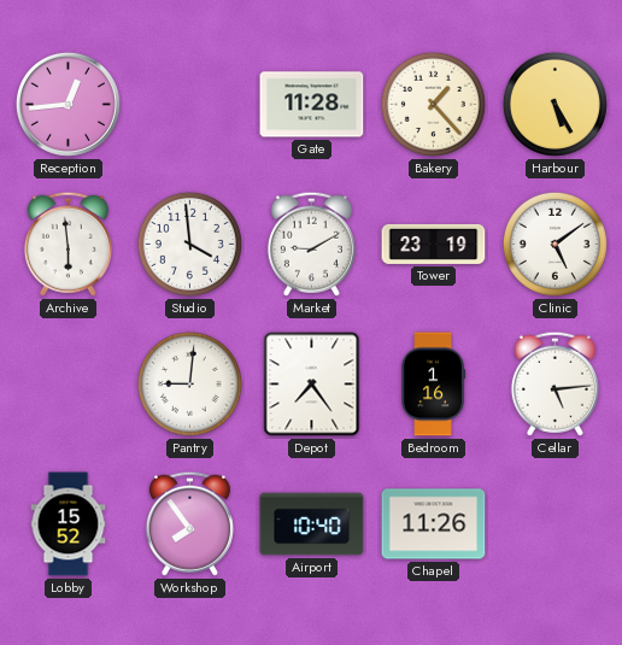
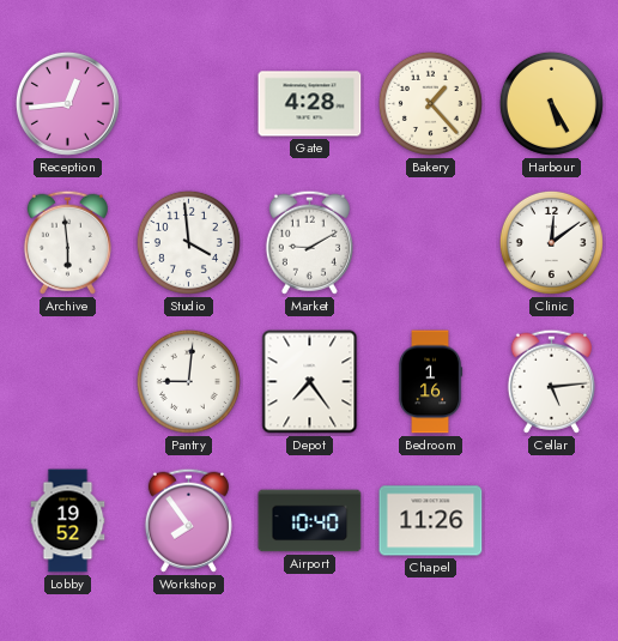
Gate: 11:28 -> 4:28
Tower: 23:19 -> none
Clinic: 5:09 -> 12:09
Lobby: 15:52 -> 19:52
